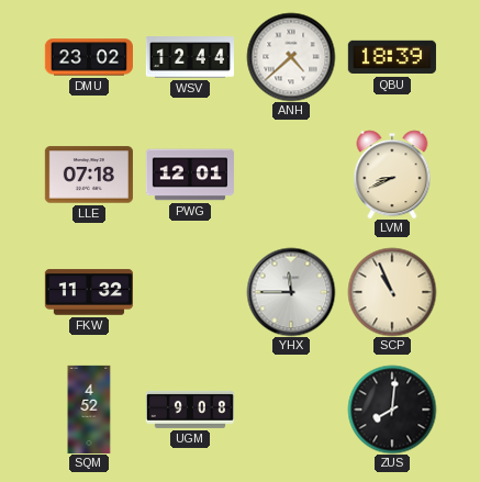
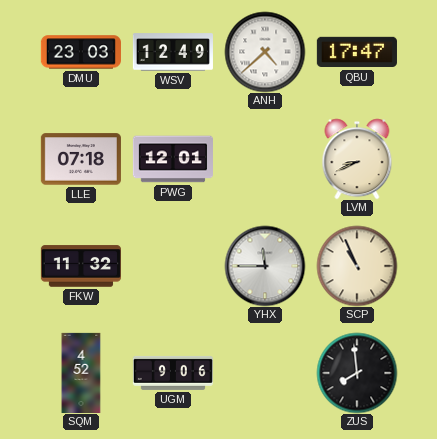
DMU: 23:02 -> 23:03
WSV: 12:44 -> 12:49
QBU: 18:39 -> 17:47
UGM: 9:08 -> 9:06
ZUS: 8:01 -> 7:59
